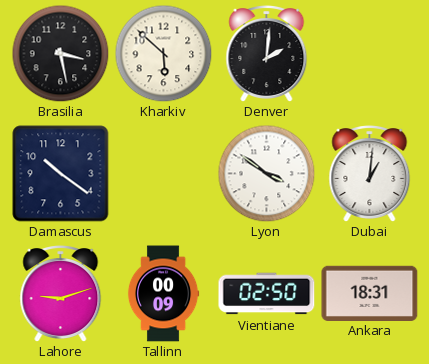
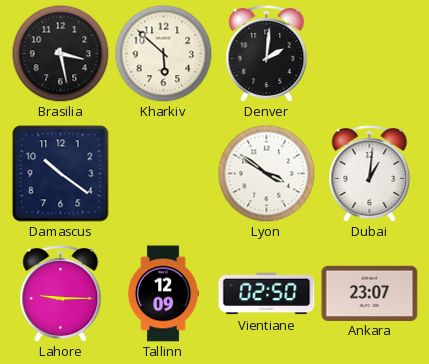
Lahore: 9:12 -> 9:15
Tallinn: 00:09 -> 12:09
Ankara: 18:31 -> 23:07
